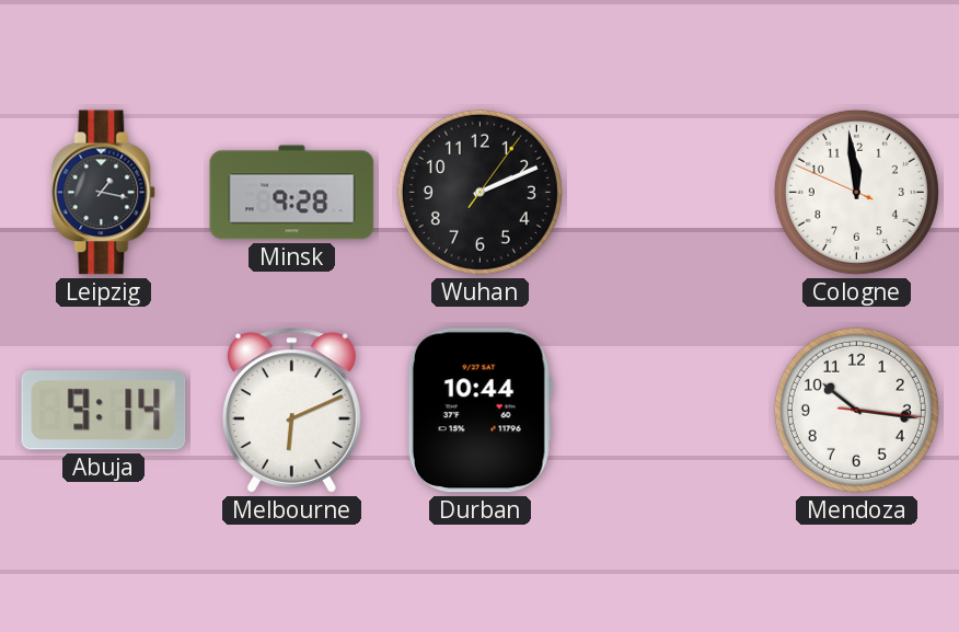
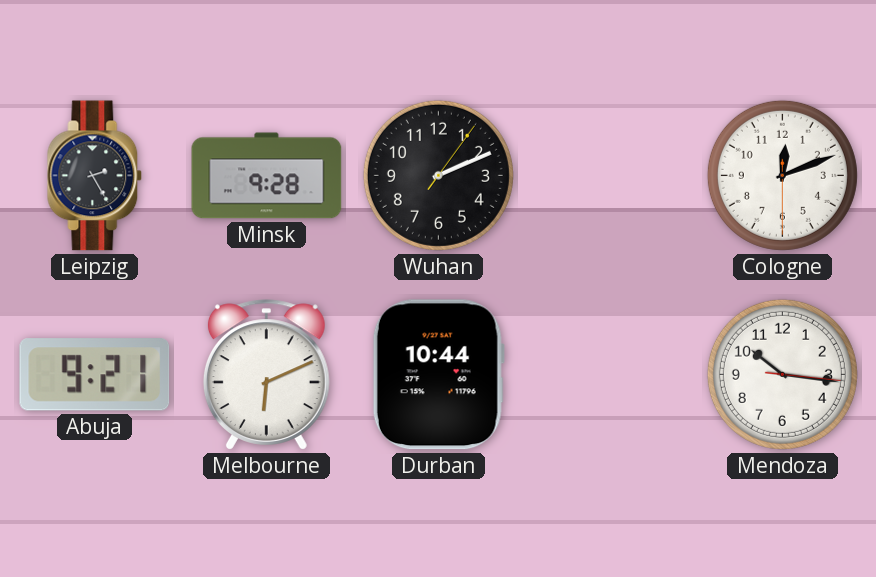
Leipzig: 1:17 -> 2:25
Cologne: 11:58 -> 12:11
Abuja: 9:14 -> 9:21
